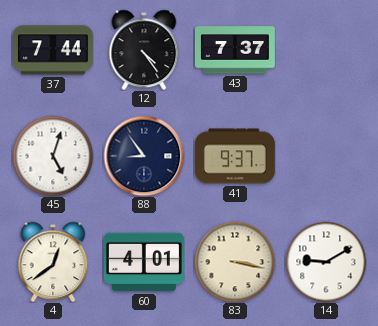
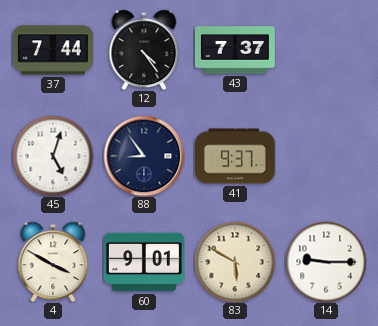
4: 12:39 -> 3:50
60: 4:01 -> 9:01
83: 3:17 -> 5:50
14: 9:10 -> 9:15
